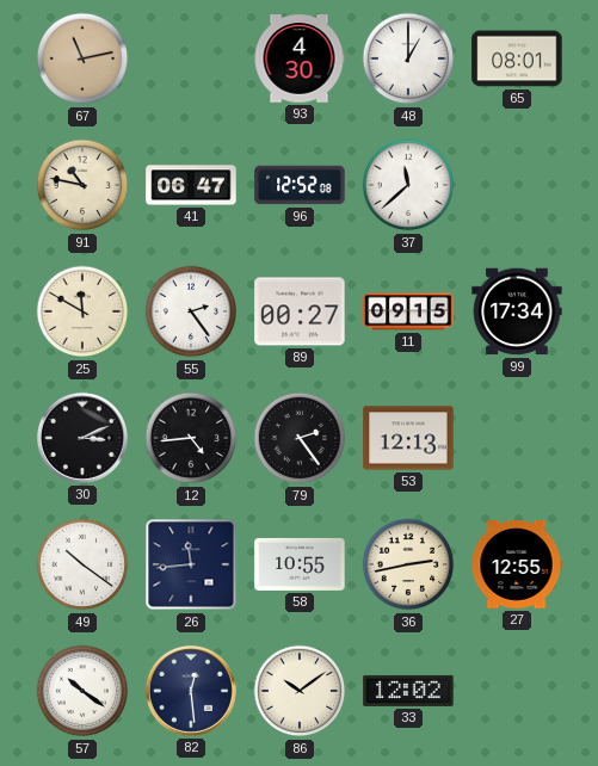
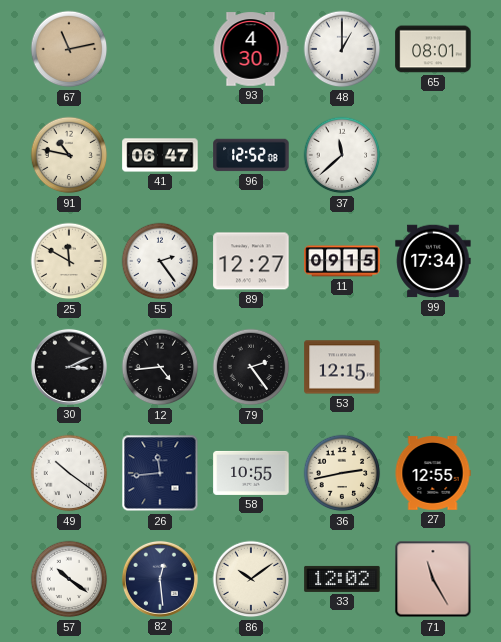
89: 00:27 -> 12:27
53: 12:13 -> 12:15
71: none -> 11:25
